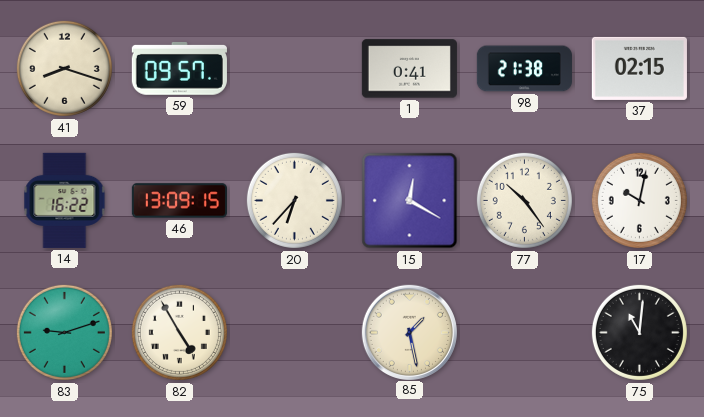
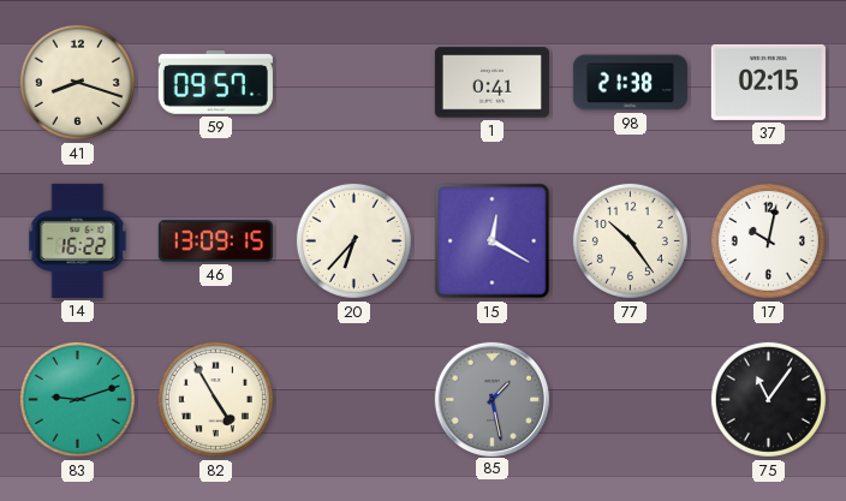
85 dial: cream -> grey
75: 11:01 -> 11:06
